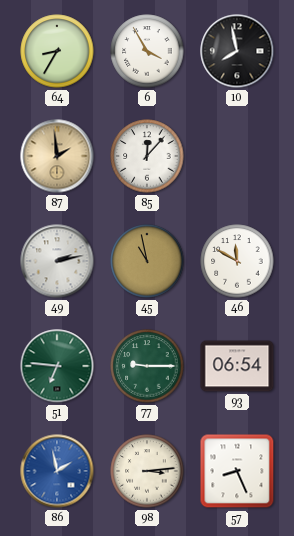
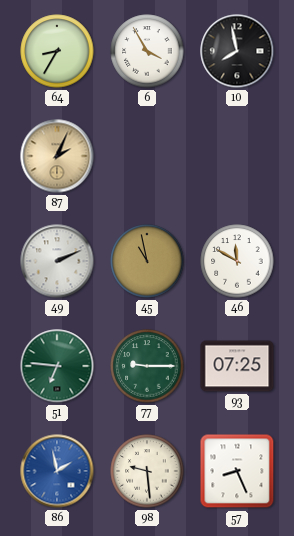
87: 1:59 -> 2:04
85: 12:07 -> none
49: 2:13 -> 2:11
93: 06:54 -> 07:25
98: 3:14 -> 9:29
